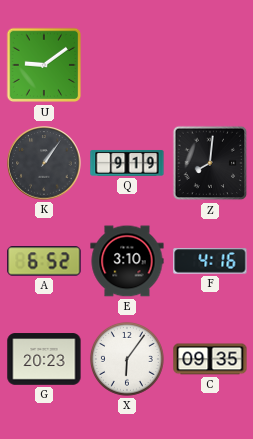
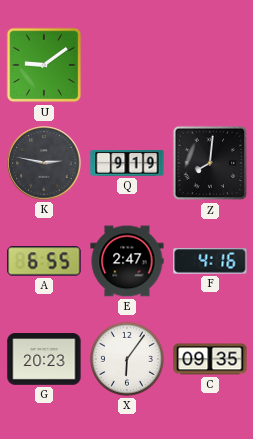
K: 1:06 -> 2:47
A: 6:52 -> 6:55
E: 3:10 -> 2:47
